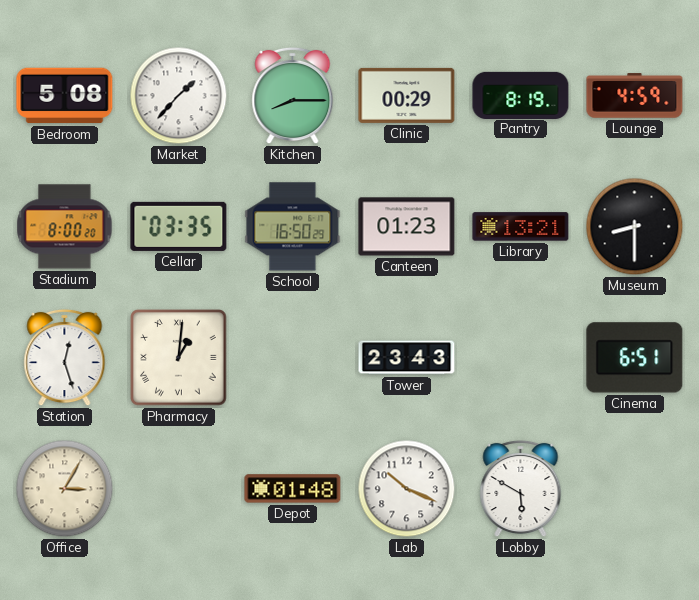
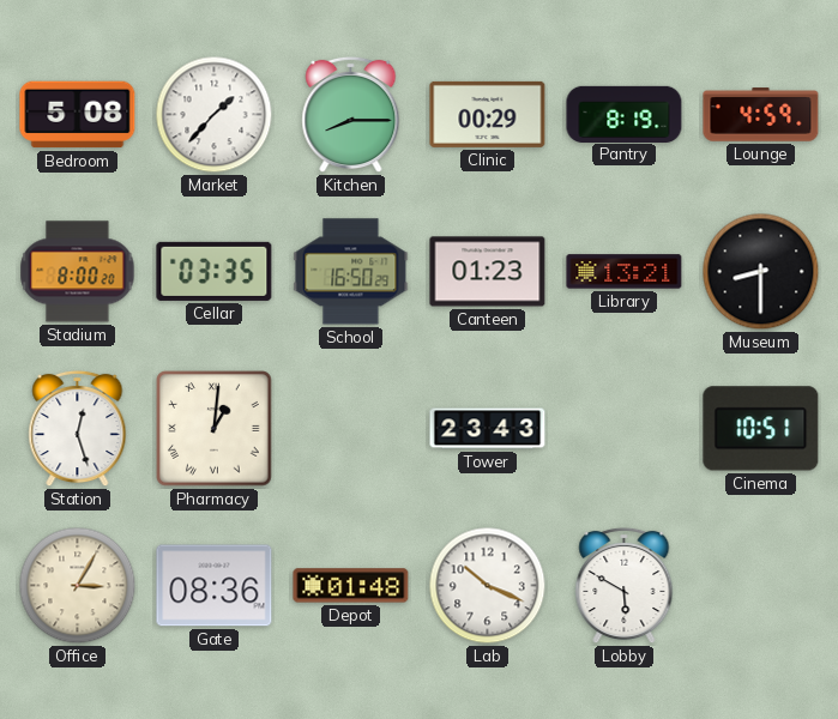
Cinema: 6:51 -> 10:51
Gate: none -> 08:36
